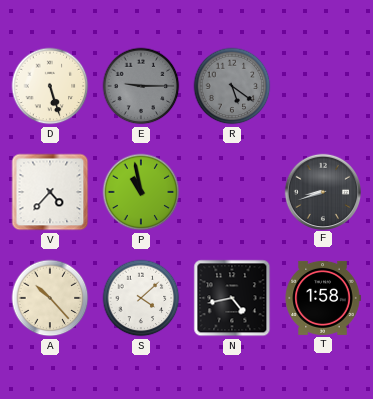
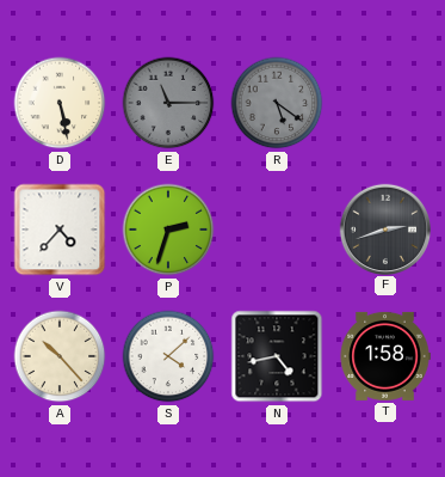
D: 5:27 -> 5:28
E: 9:15 -> 11:15
P: 10:58 -> 2:33
F: 8:42 -> 2:42
